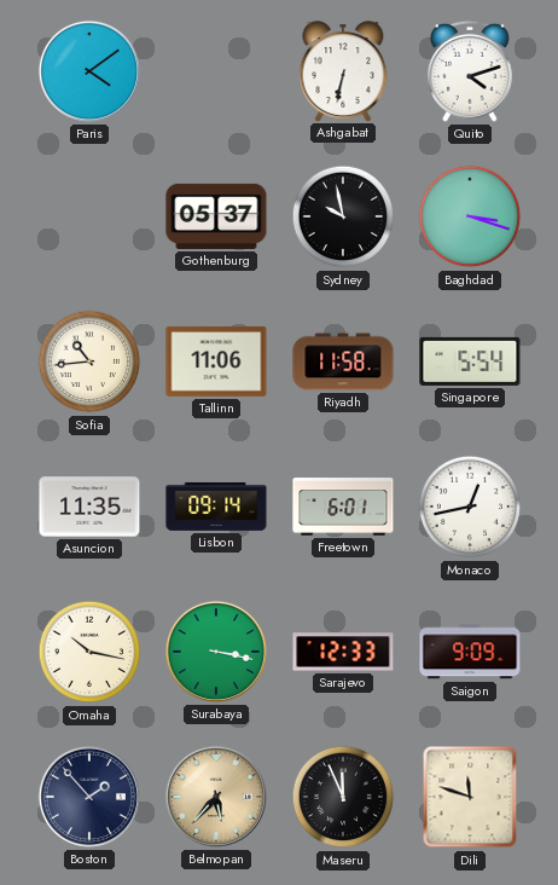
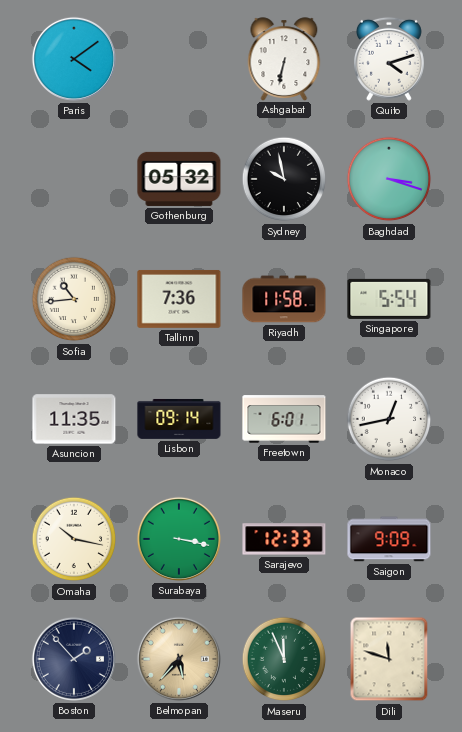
Gothenburg: 05:37 -> 05:32
Tallinn: 11:06 -> 7:36
Maseru dial: black -> green
